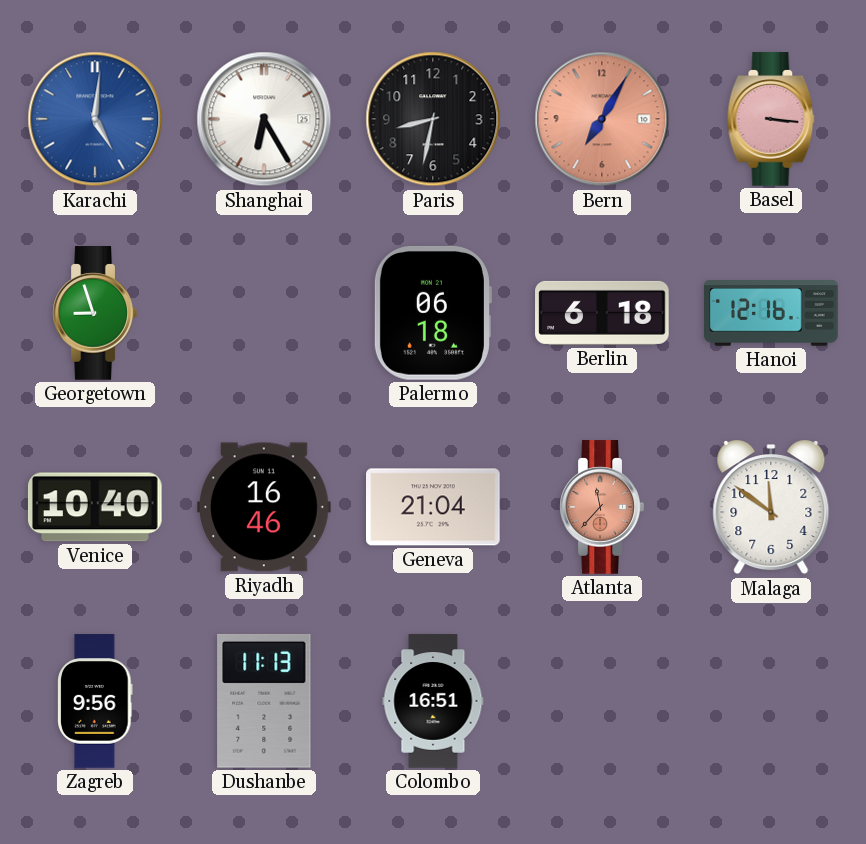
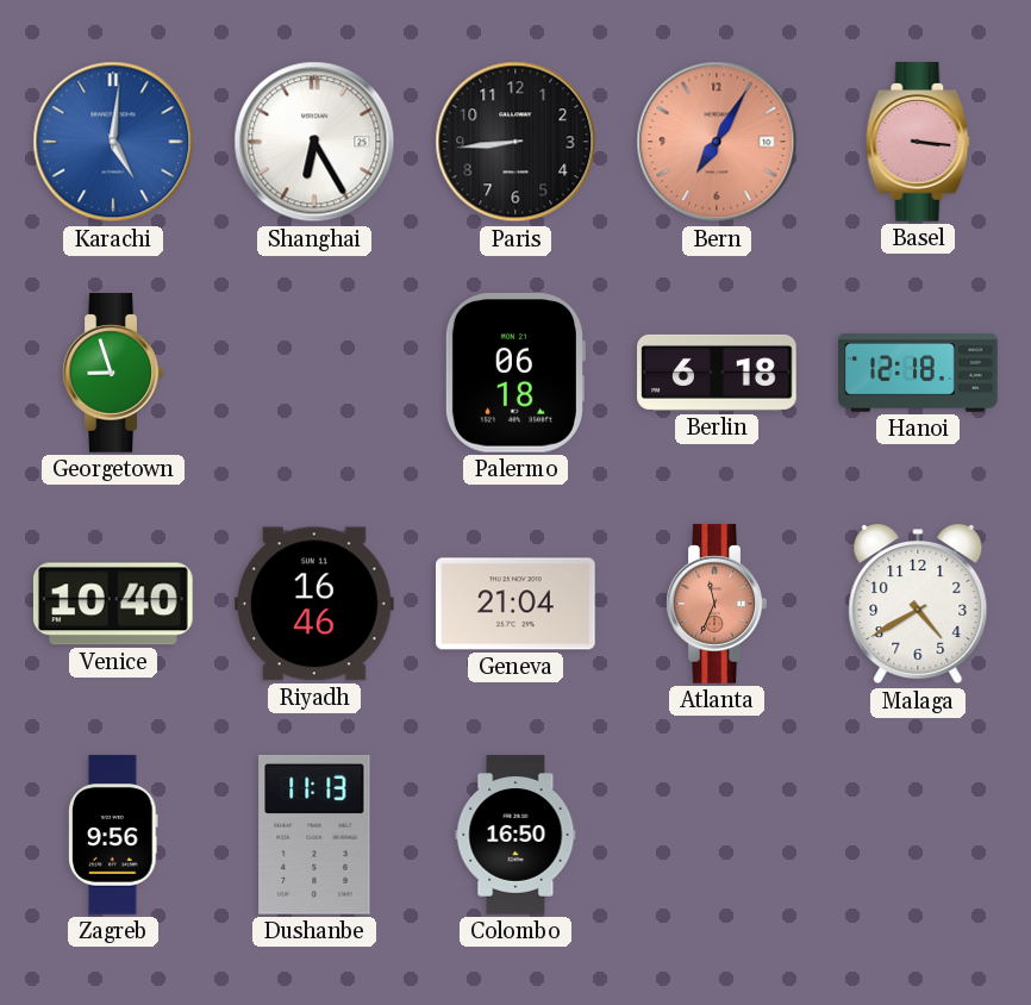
Paris: 8:32 -> 8:44
Hanoi: 12:16 -> 12:18
Atlanta: 11:37 -> 11:34
Malaga: 11:51 -> 4:40
Colombo: 16:51 -> 16:50
